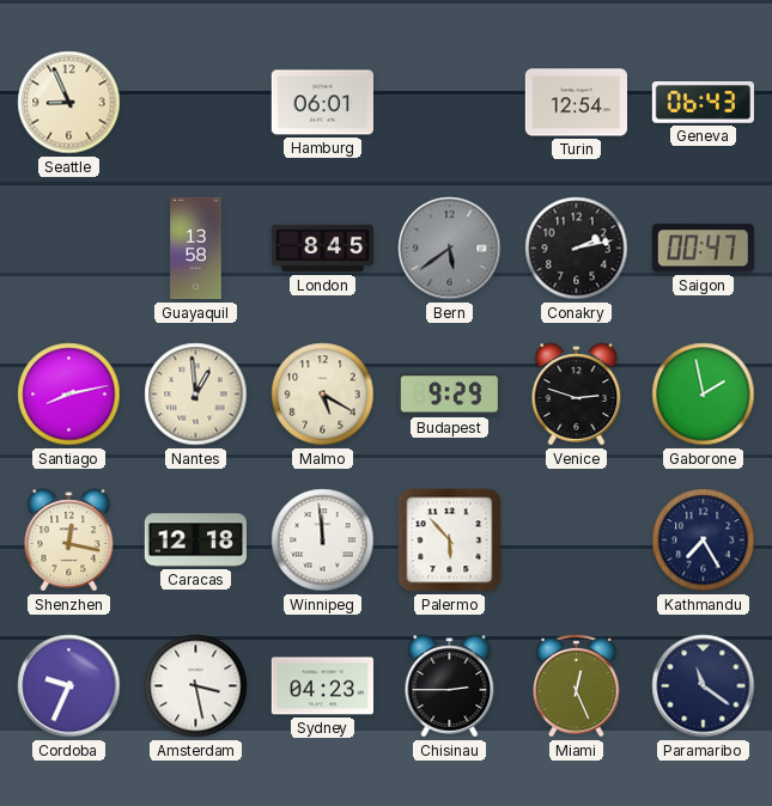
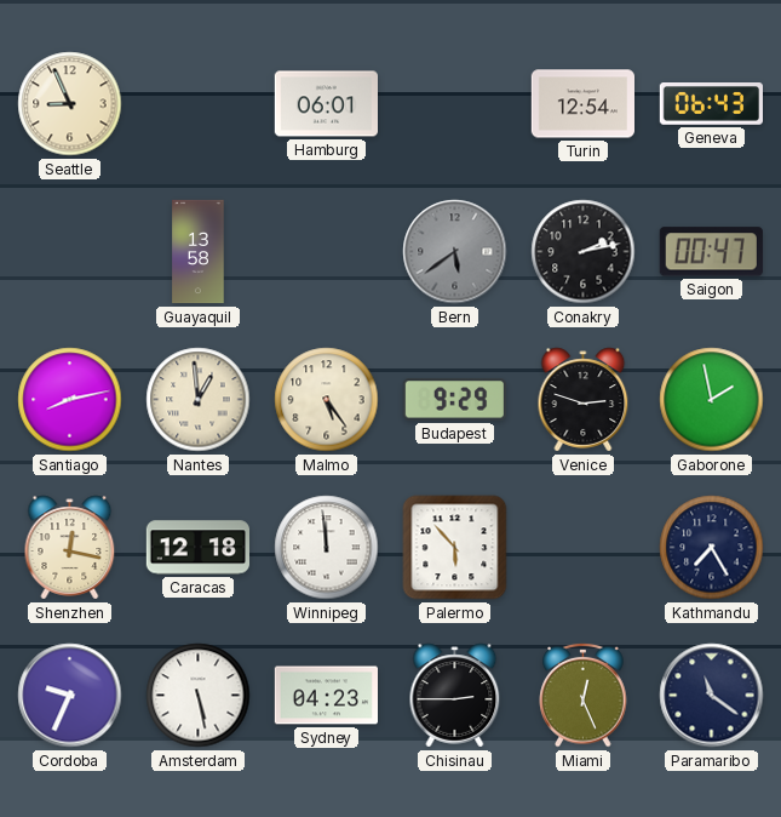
London: 8:45 -> none
Malmo: 5:20 -> 5:24
Amsterdam: 3:28 -> 5:28
